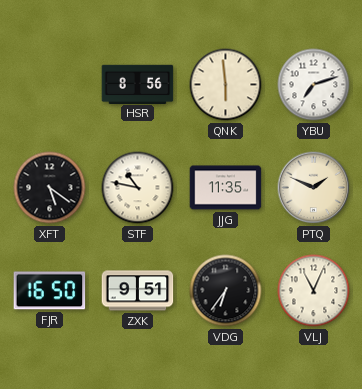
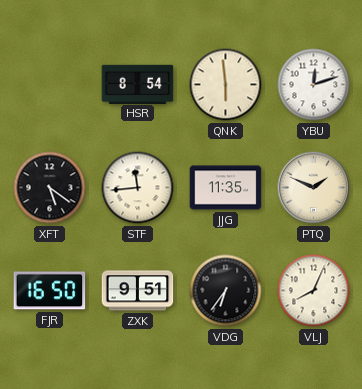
HSR: 8:56 -> 8:54
YBU: 7:12 -> 12:12
STF: 10:47 -> 11:44
VLJ: 11:04 -> 8:04
